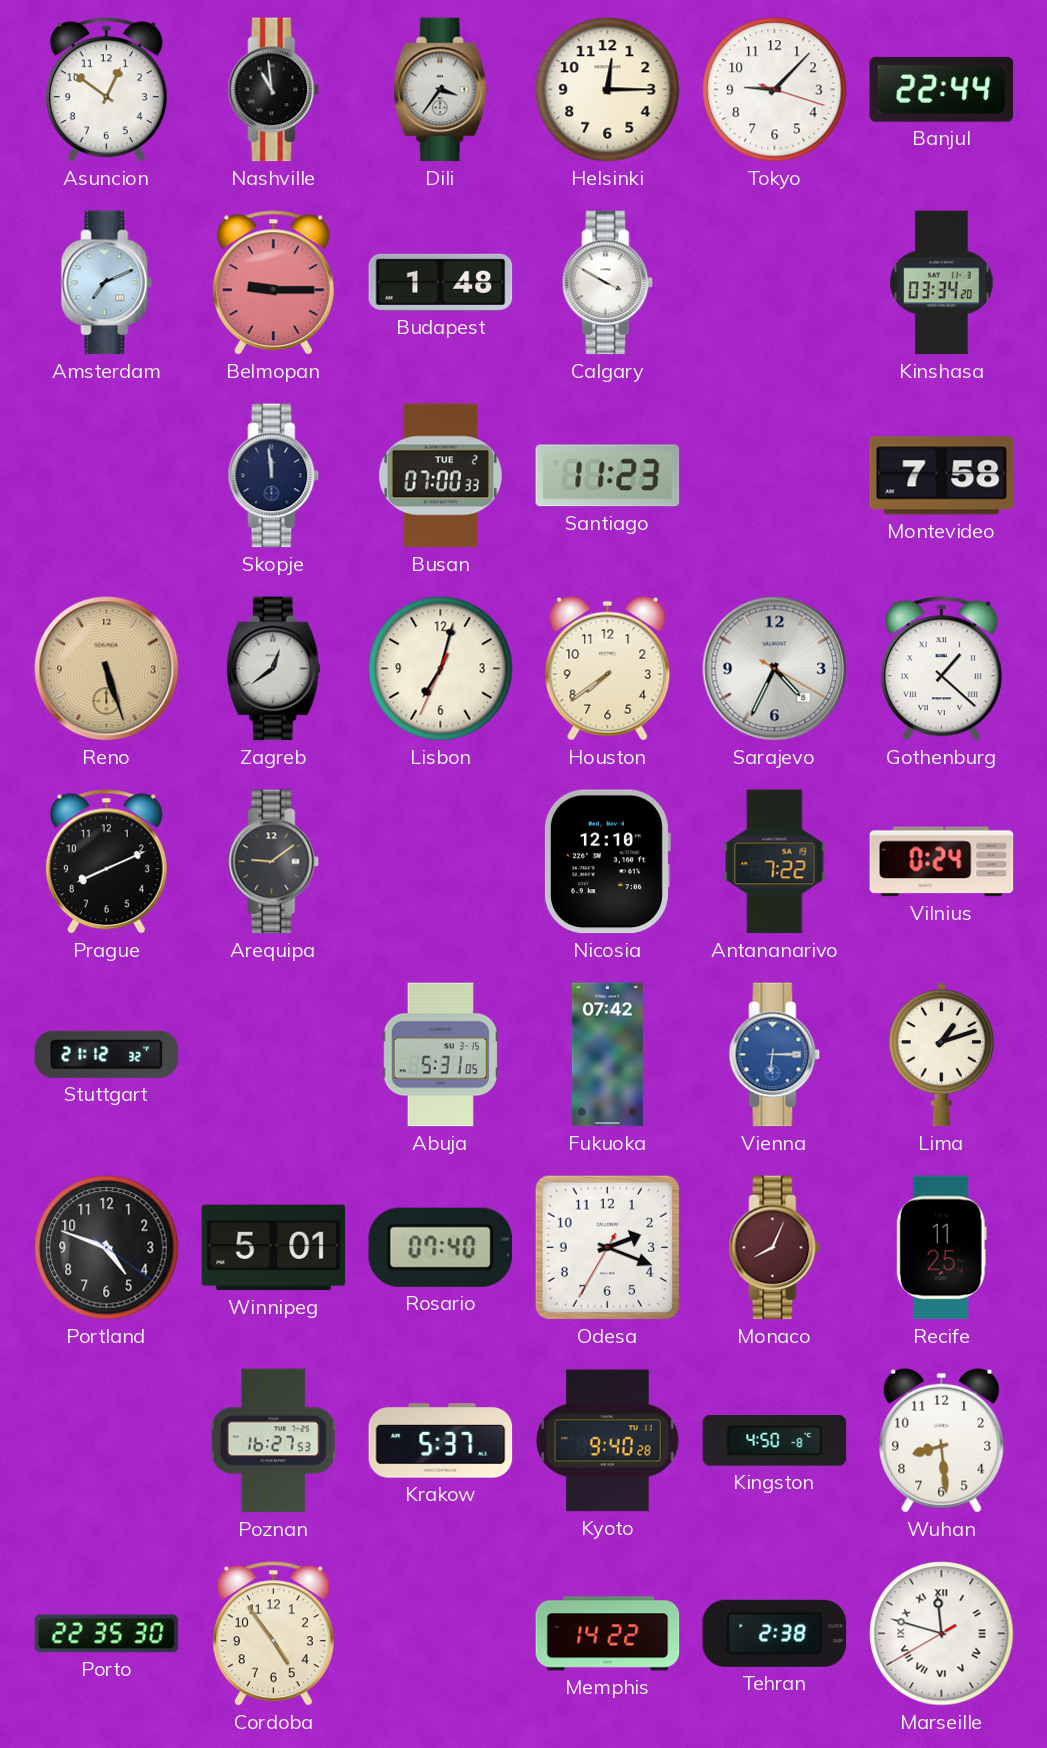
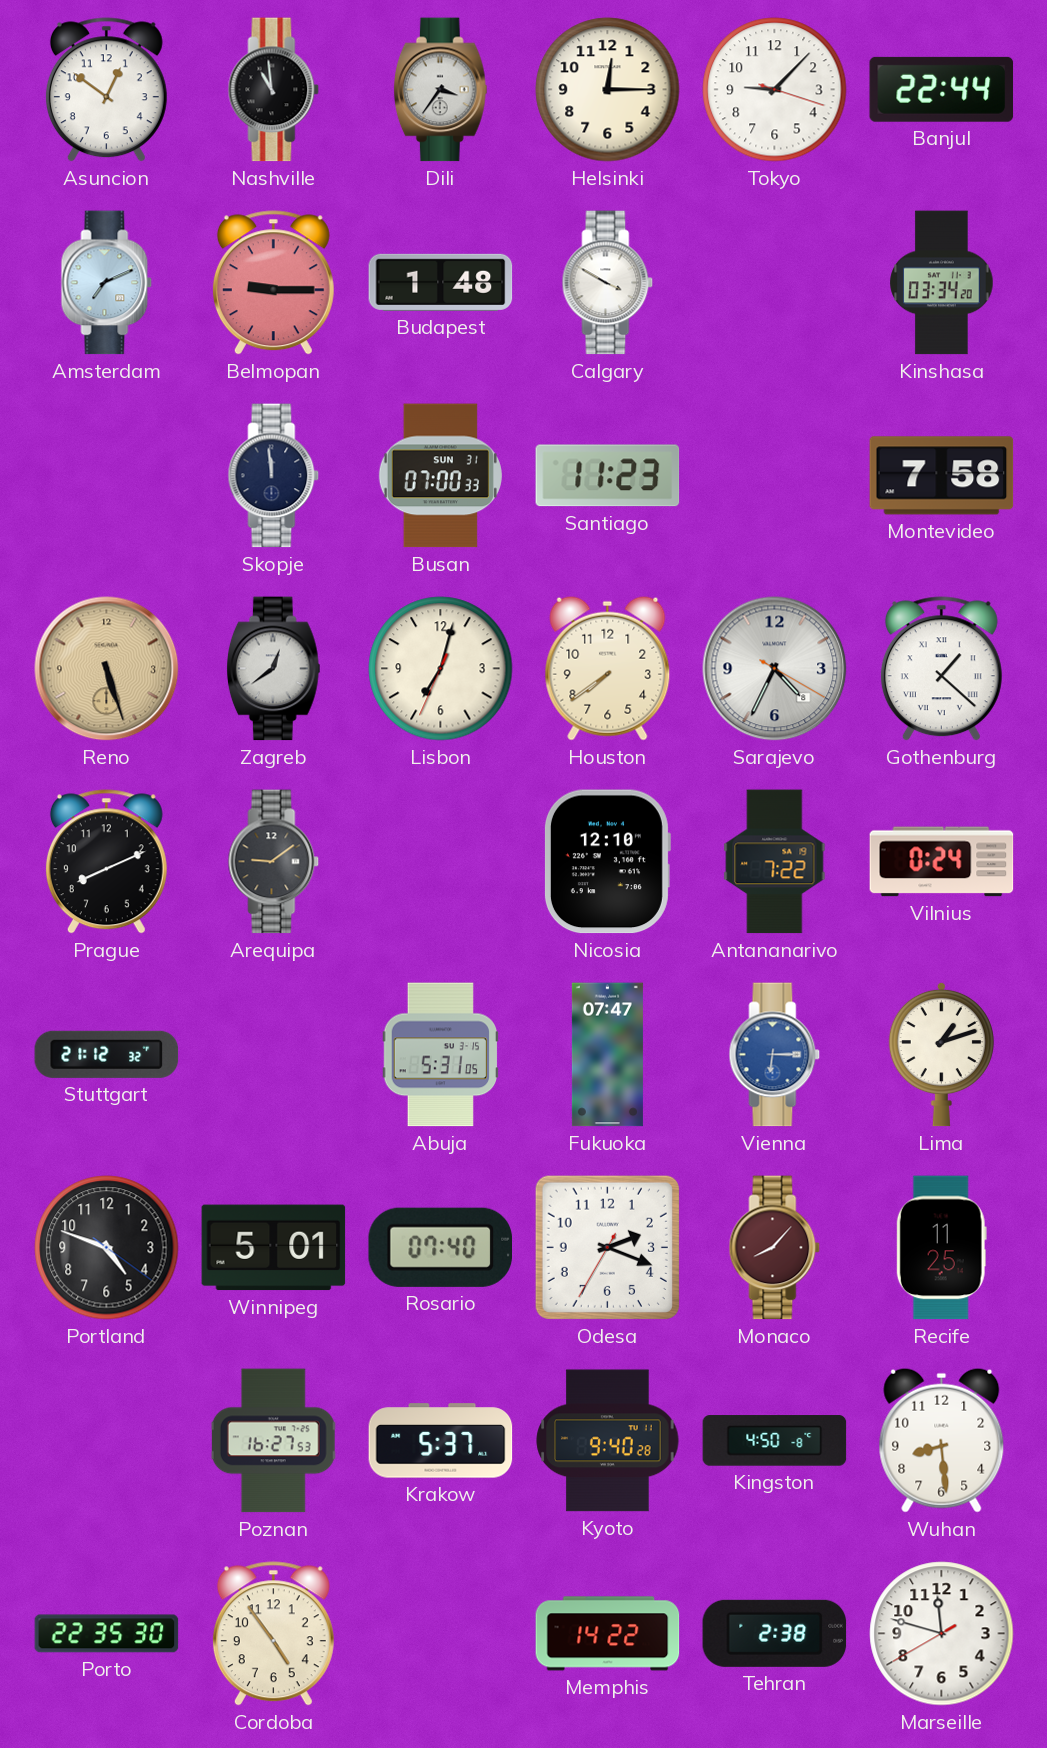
Busan date: TUE 2 -> SUN 31
Fukuoka: 07:42 -> 07:47
Monaco: 8:04 -> 8:07
Marseille numerals: Roman -> Arabic
